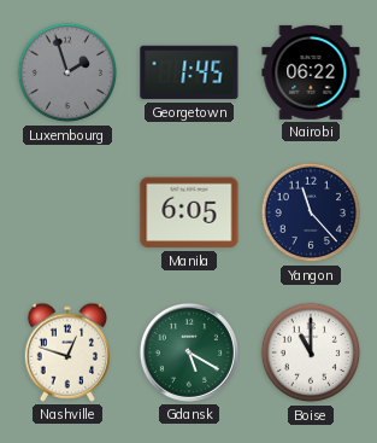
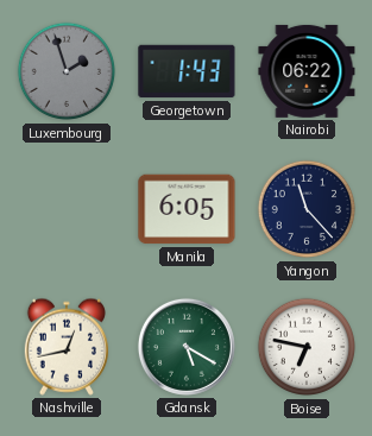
Georgetown: 1:45 -> 1:43
Nashville: 12:48 -> 12:43
Boise: 11:00 -> 6:47
